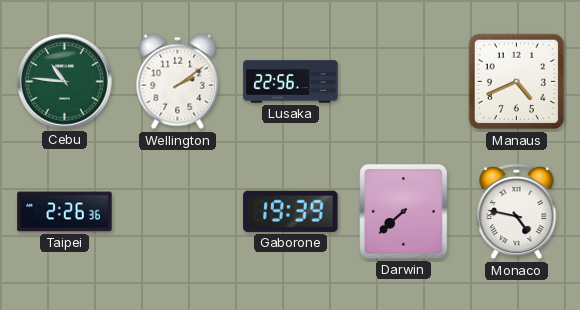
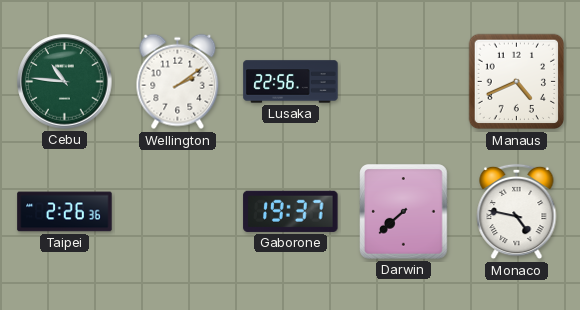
Gaborone: 19:39 -> 19:37
